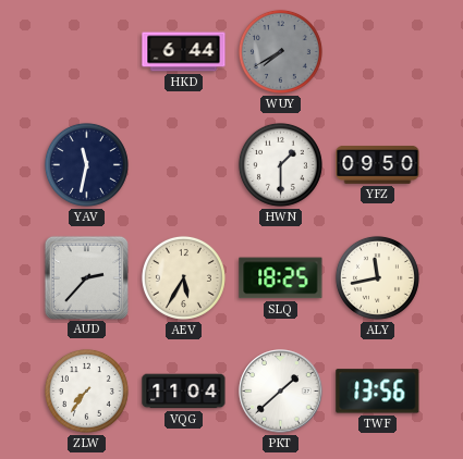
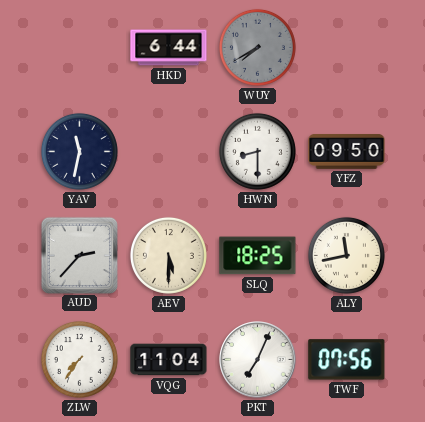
HWN: 1:30 -> 8:30
AEV: 5:35 -> 5:30
PKT: 1:38 -> 7:04
TWF: 13:56 -> 07:56
